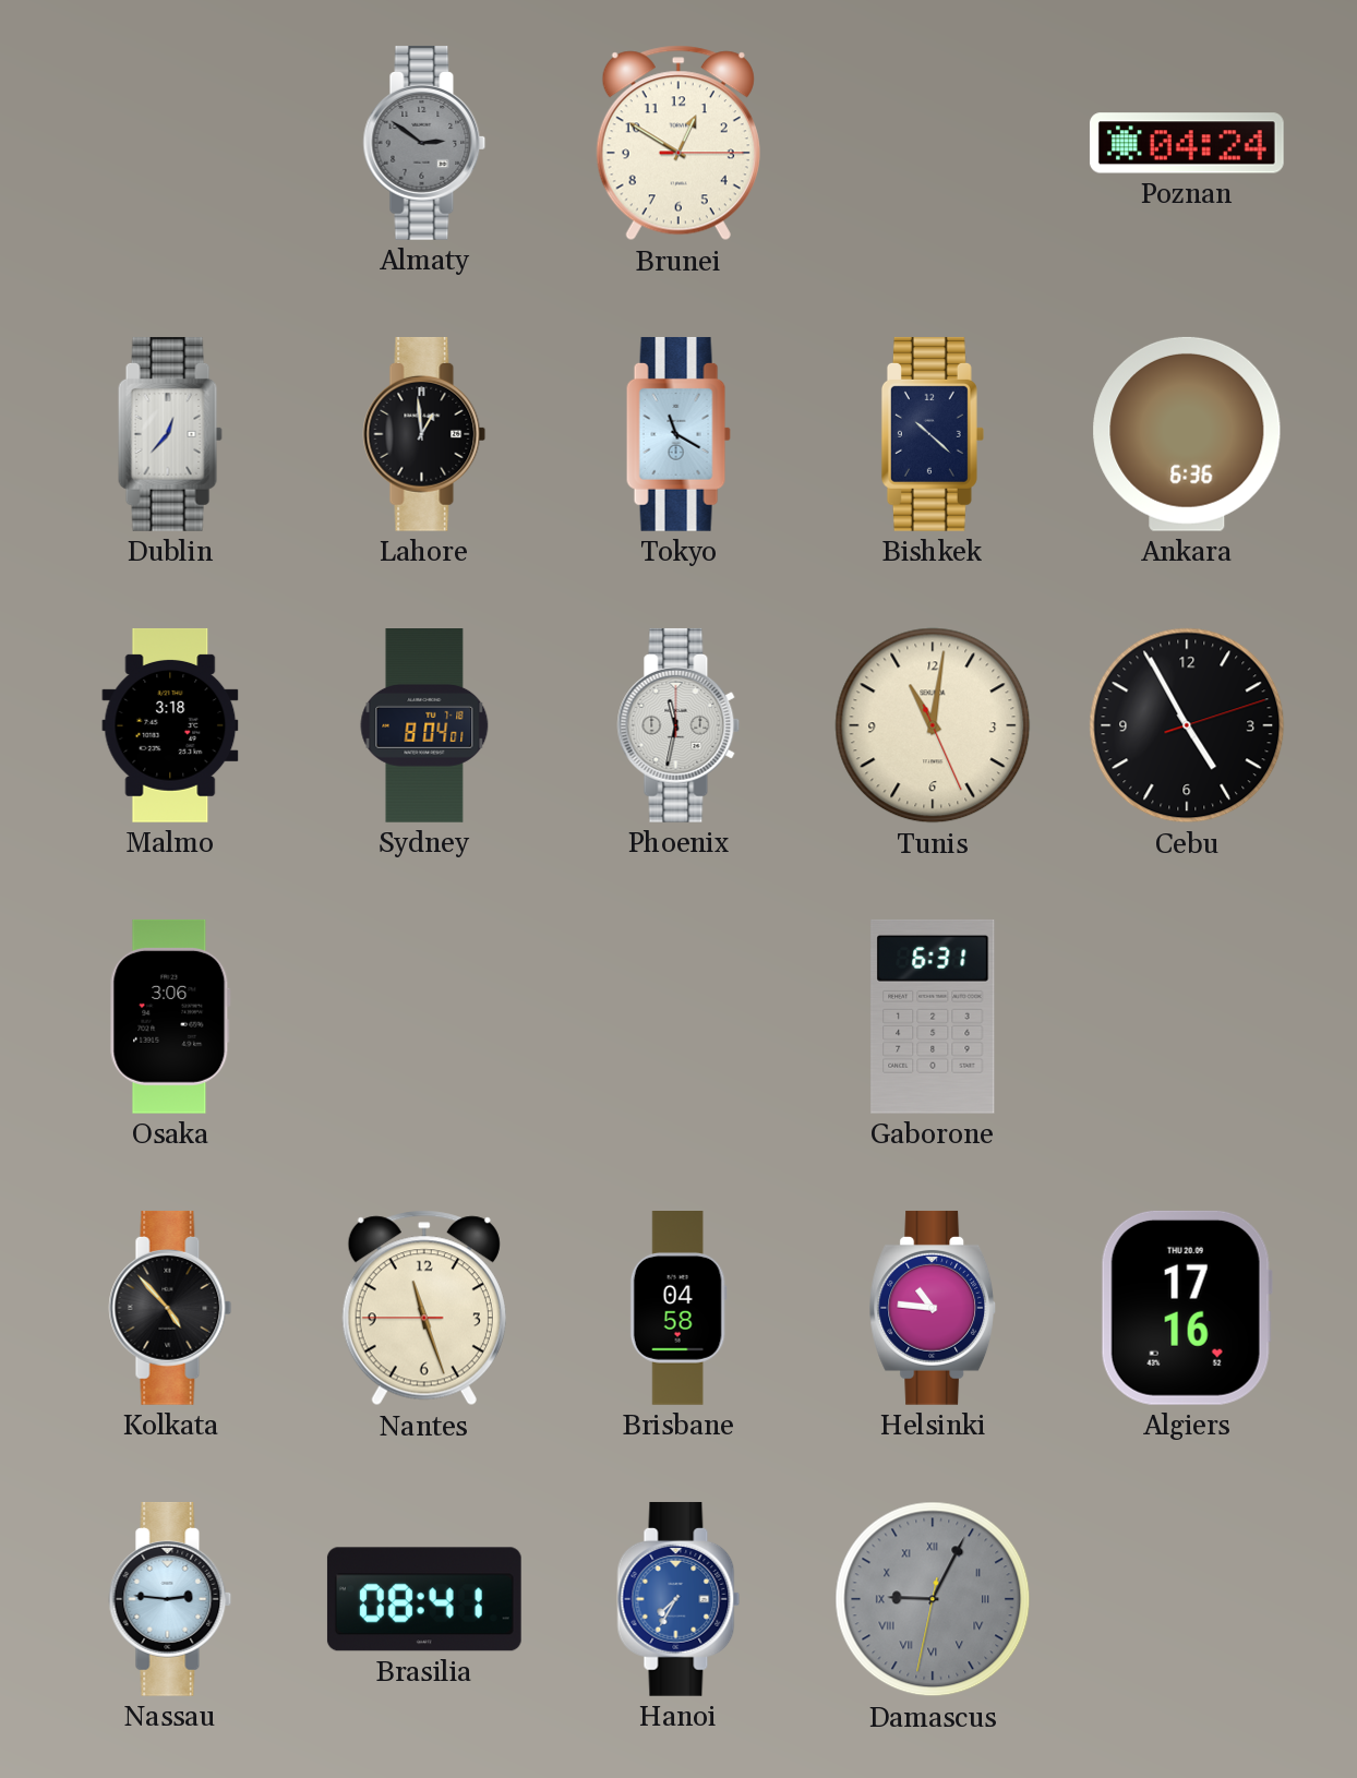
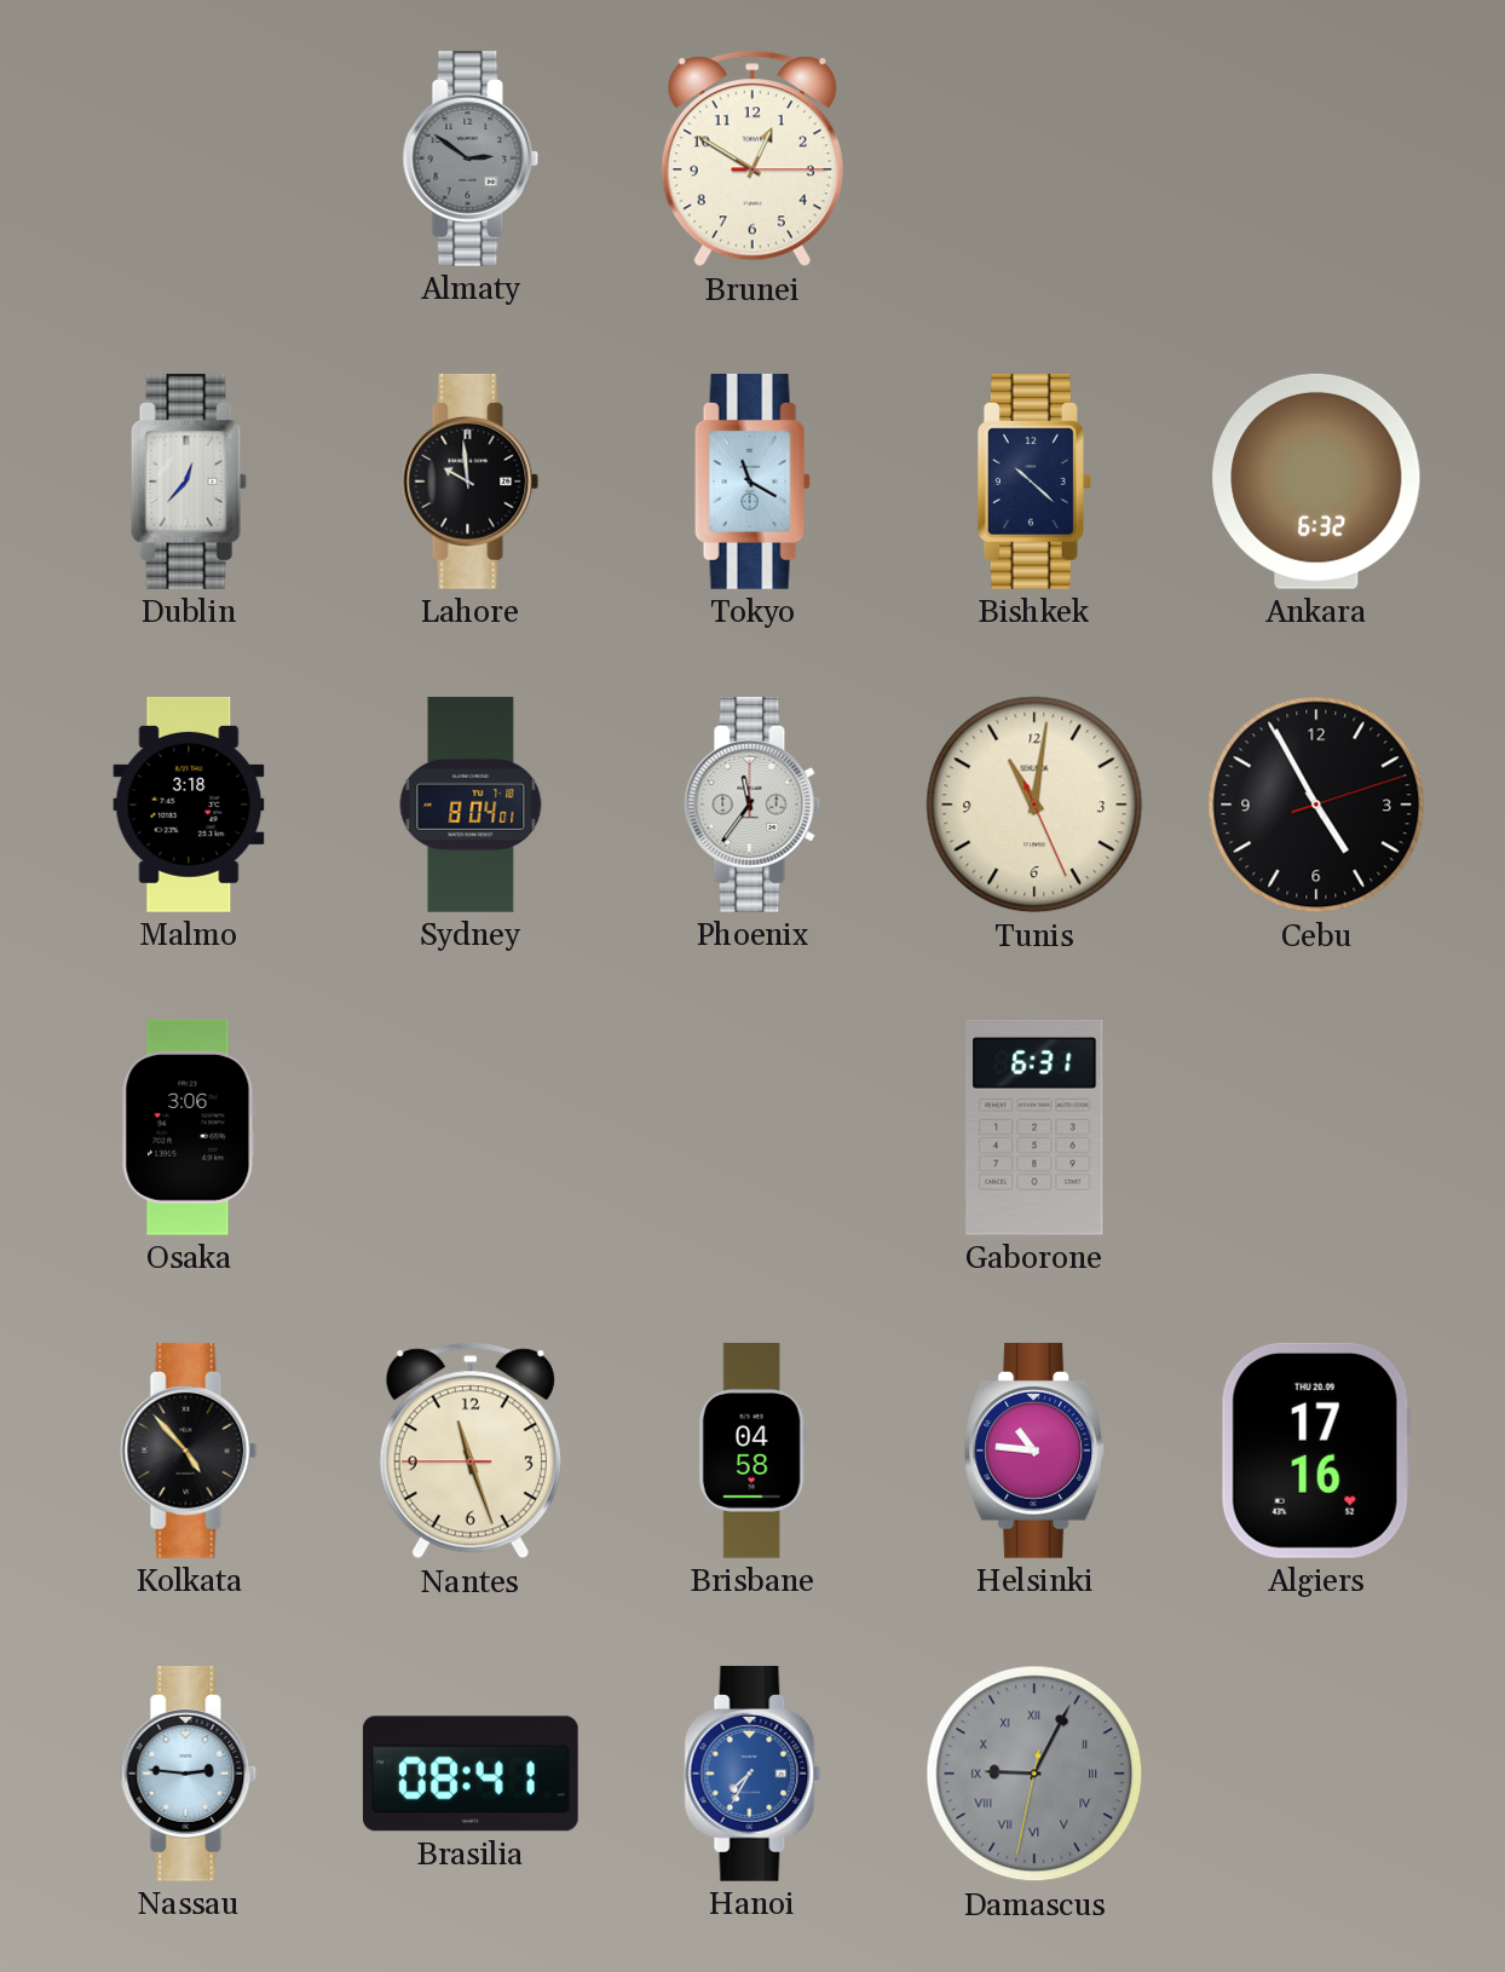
Poznan: 04:24 -> none
Lahore: 12:59 -> 9:59
Ankara: 6:36 -> 6:32
Phoenix: 11:32 -> 11:36
